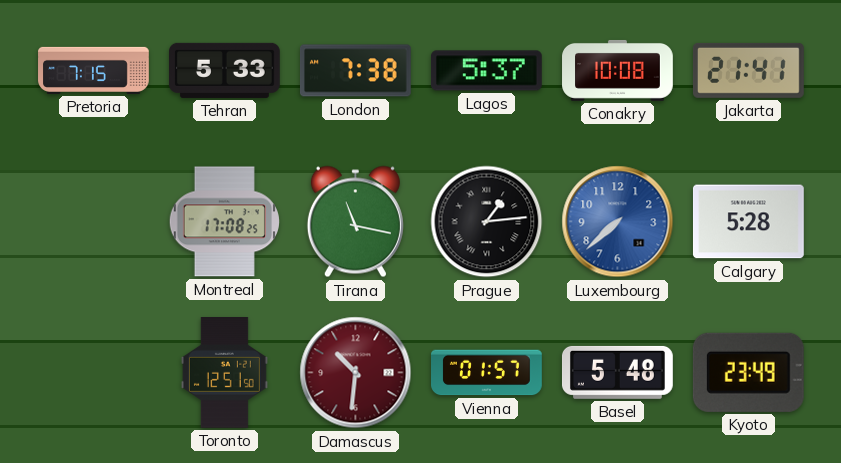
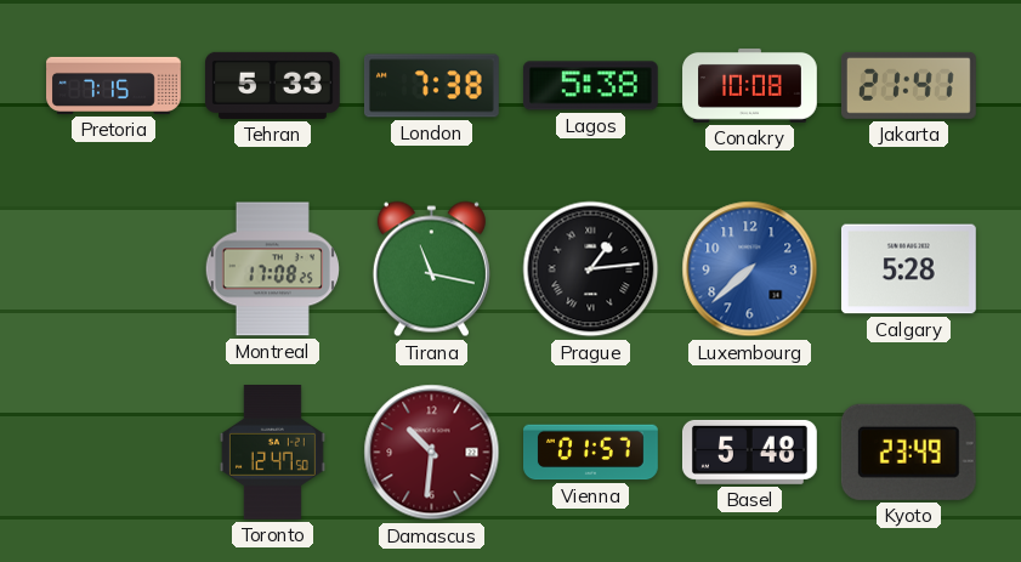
Lagos: 5:37 -> 5:38
Toronto: 12:51 -> 12:47
